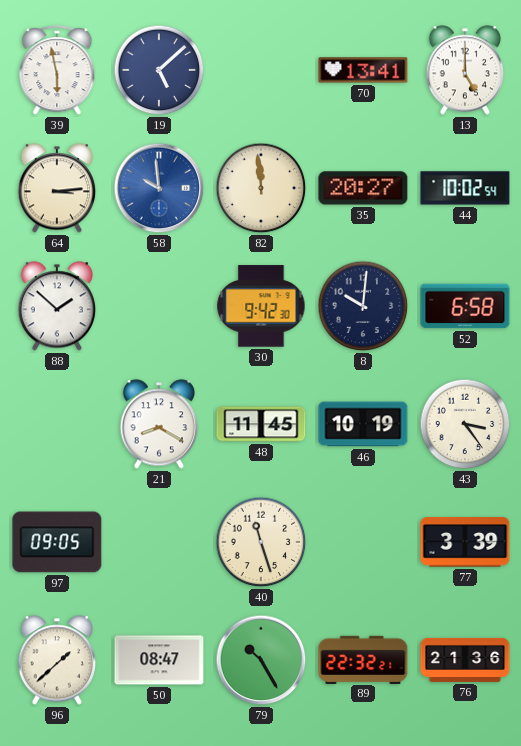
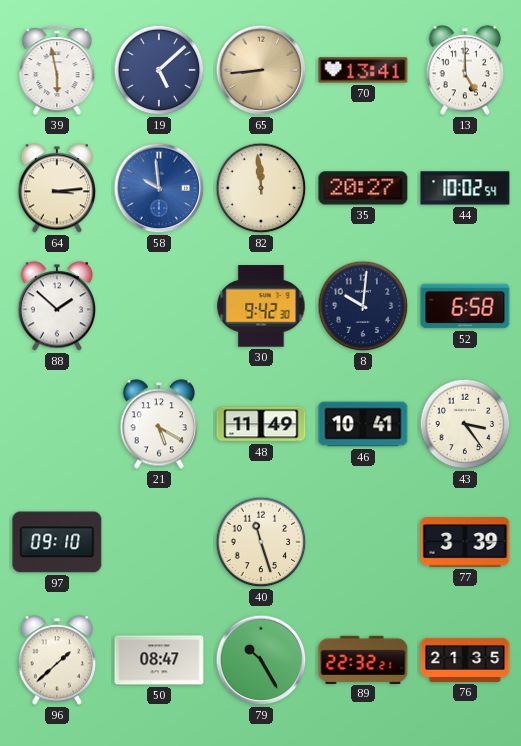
65: none -> 8:44
21: 8:20 -> 5:20
48: 11:45 -> 11:49
46: 10:19 -> 10:41
97: 09:05 -> 09:10
76: 21:36 -> 21:35
